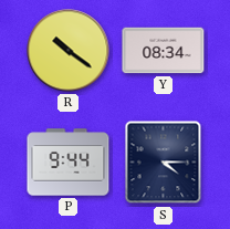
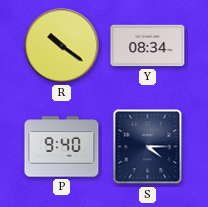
P: 9:44 -> 9:40
